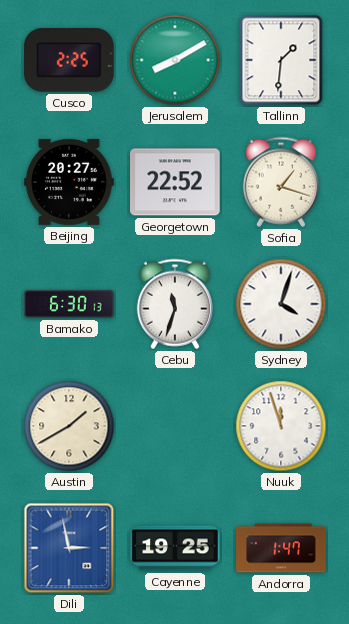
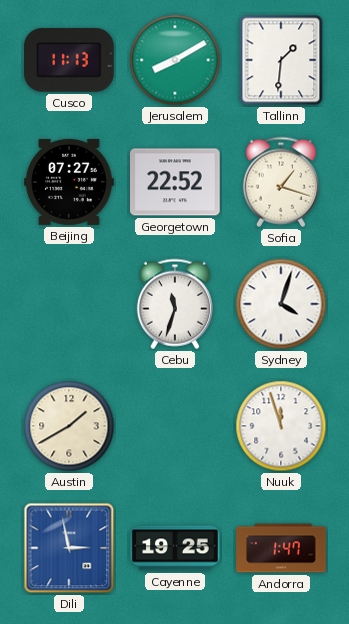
Cusco: 2:25 -> 11:13
Beijing: 20:27 -> 07:27
Bamako: 6:30 -> none
